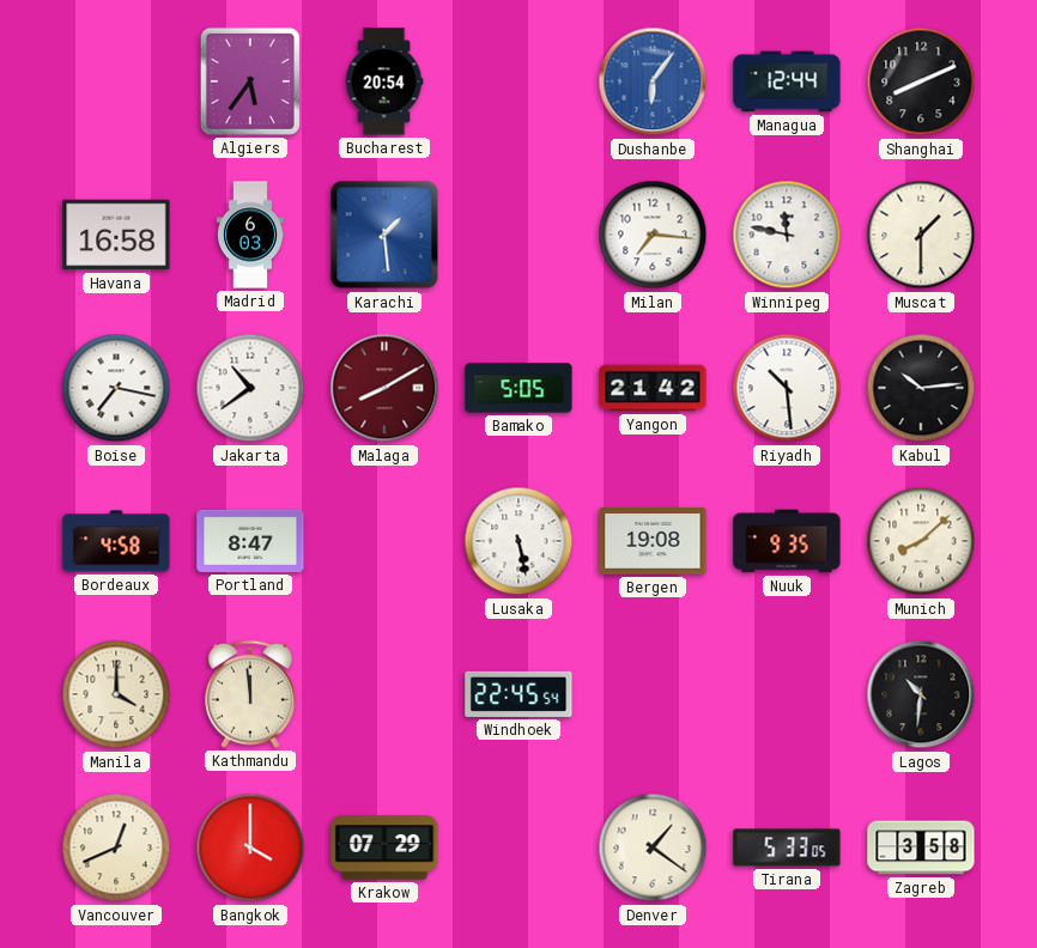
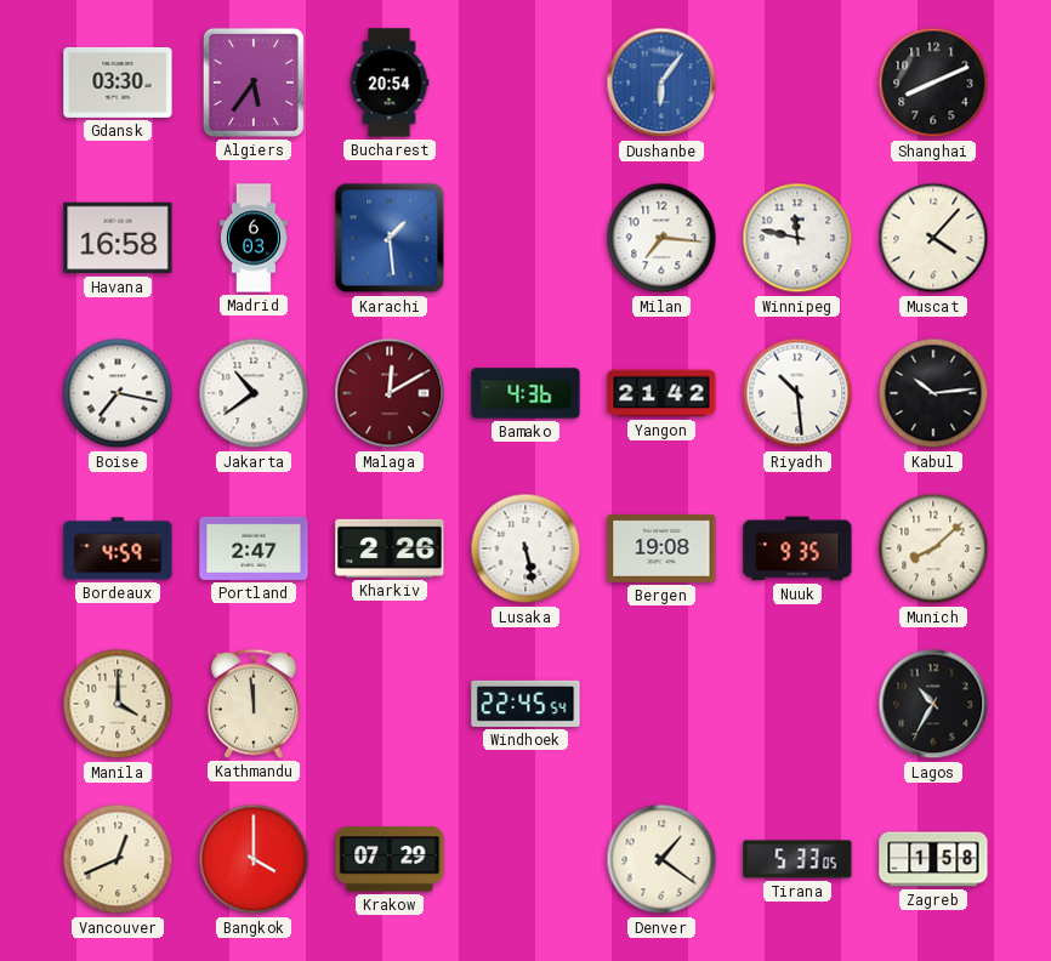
Gdansk: none -> 03:30
Managua: 12:44 -> none
Muscat: 1:30 -> 4:07
Malaga: 8:10 -> 12:10
Bamako: 5:05 -> 4:36
Bordeaux: 4:58 -> 4:59
Portland: 8:47 -> 2:47
Kharkiv: none -> 2:26
Lagos: 10:31 -> 10:35
Zagreb: 3:58 -> 1:58
